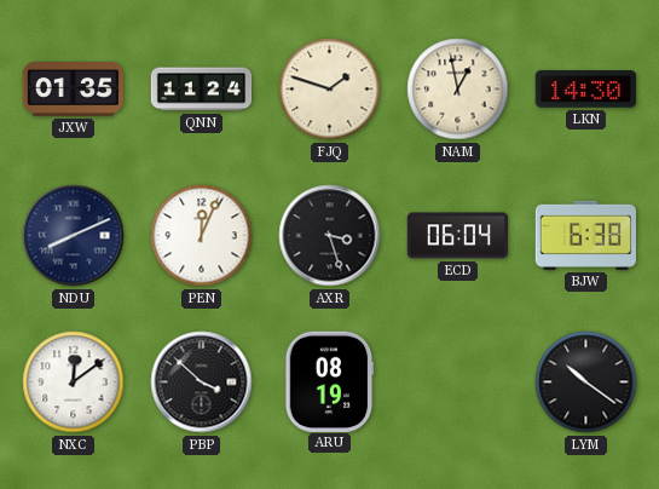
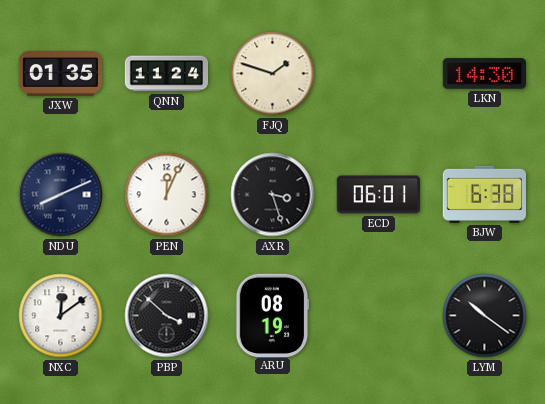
NAM: 12:58 -> none
ECD: 06:04 -> 06:01
